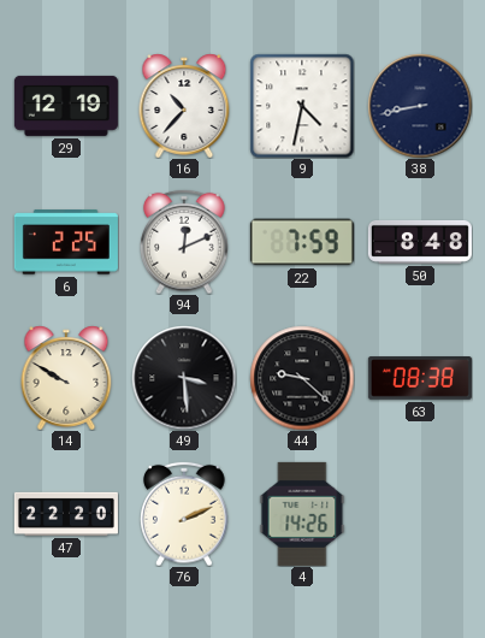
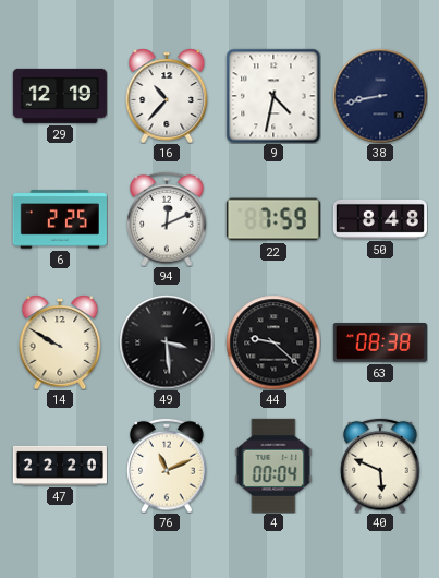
76: 2:11 -> 11:11
4: 14:26 -> 00:04
40: none -> 5:49
